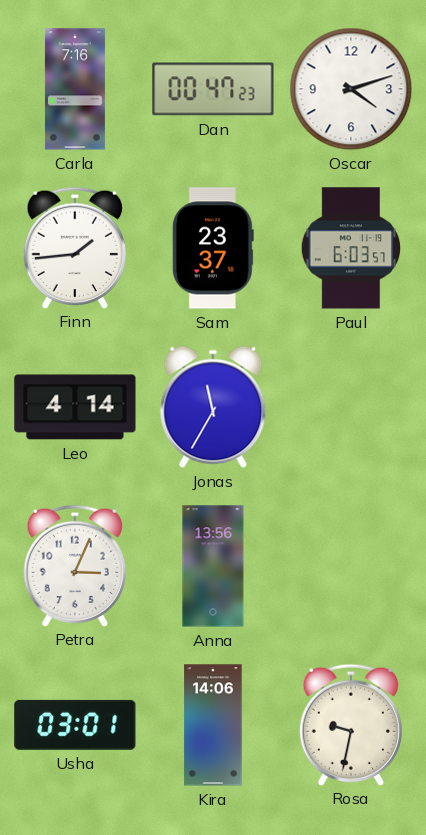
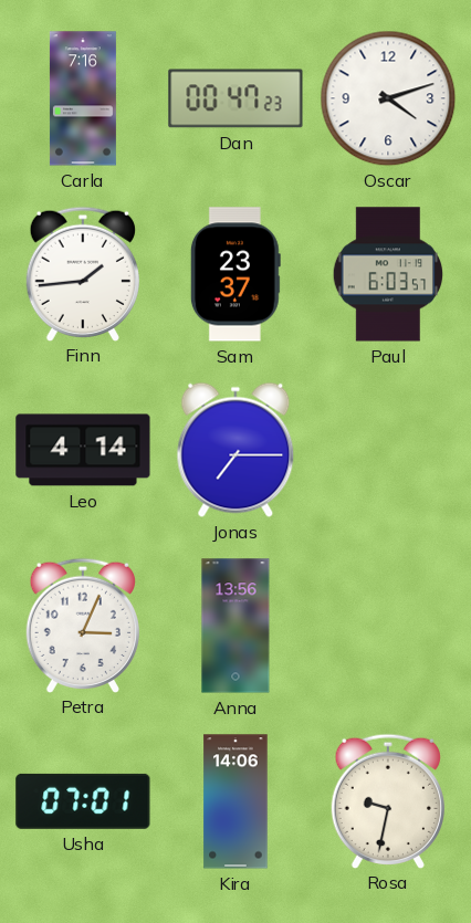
Jonas: 11:35 -> 7:15
Usha: 03:01 -> 07:01
